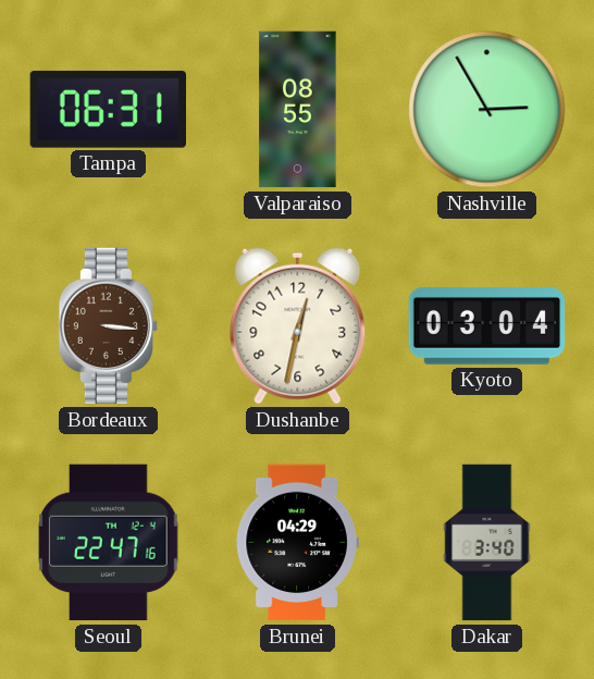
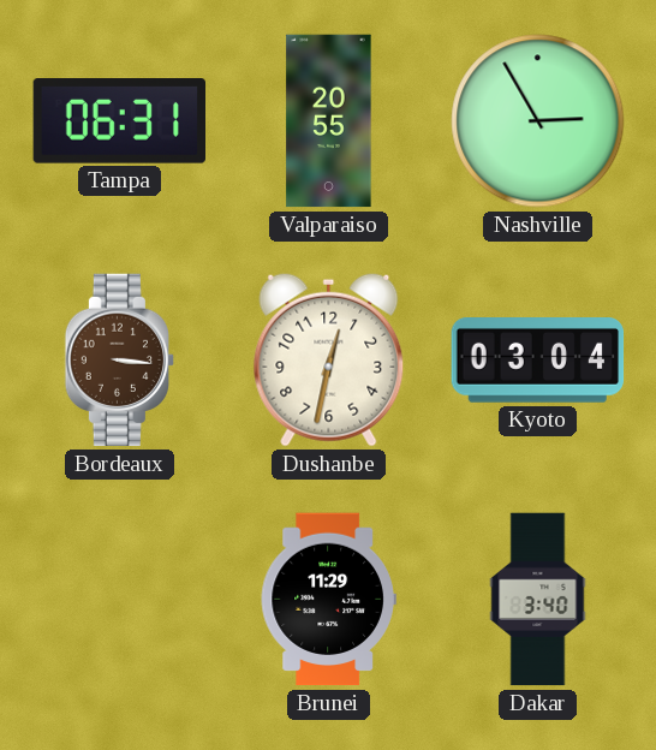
Valparaiso: 08:55 -> 20:55
Seoul: 22:47 -> none
Brunei: 04:29 -> 11:29
